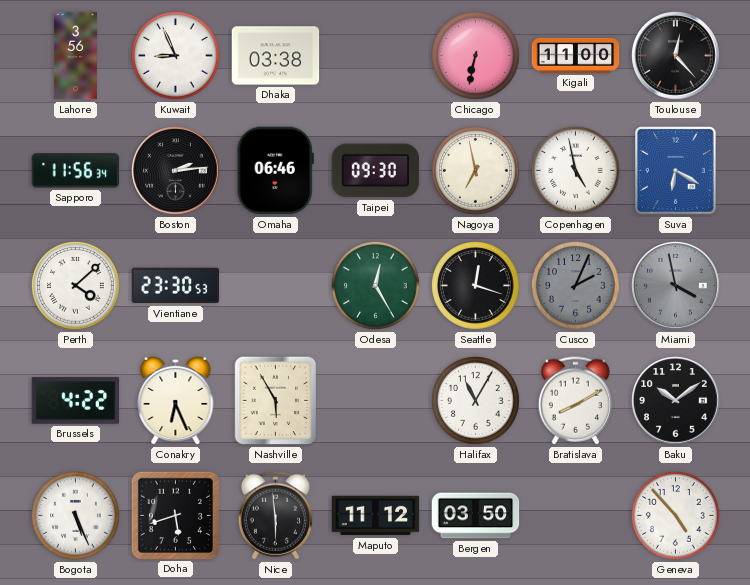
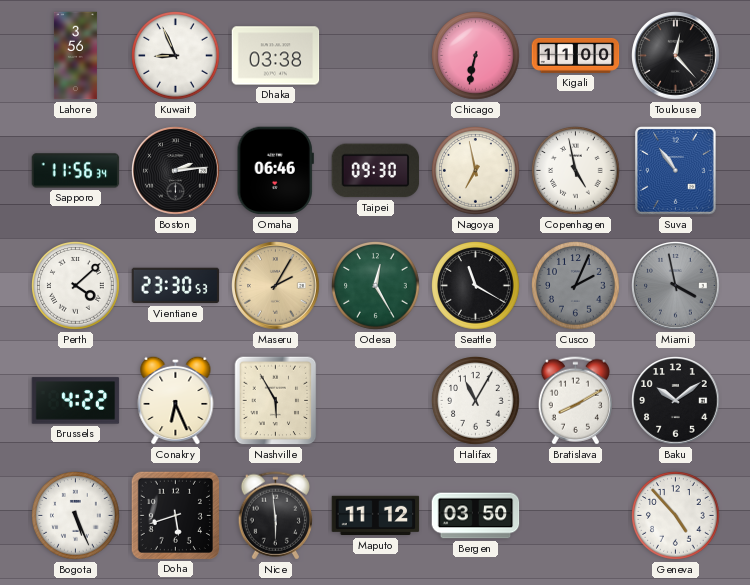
Suva: 6:20 -> 10:54
Maseru: none -> 2:05
Seattle: 12:18 -> 11:20
